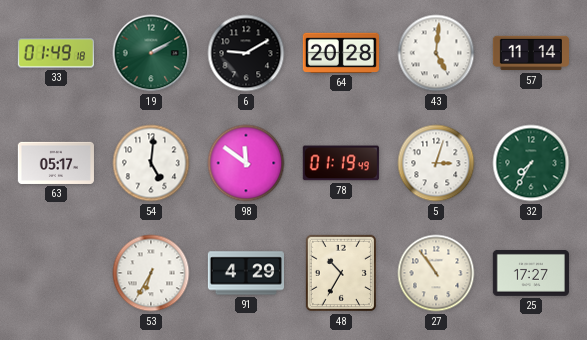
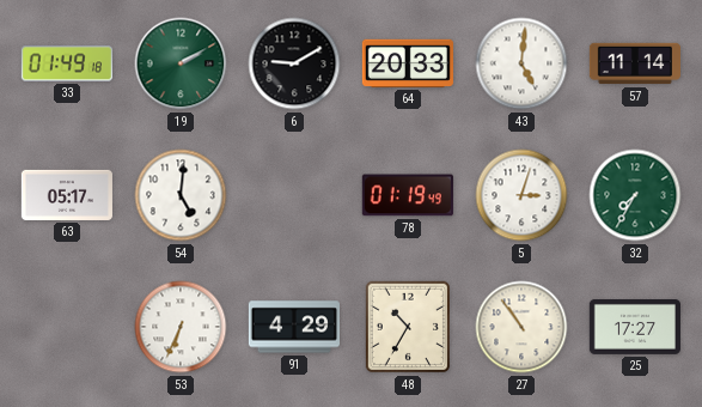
64: 20:28 -> 20:33
98: 11:51 -> none
53: 6:35 -> 6:34
